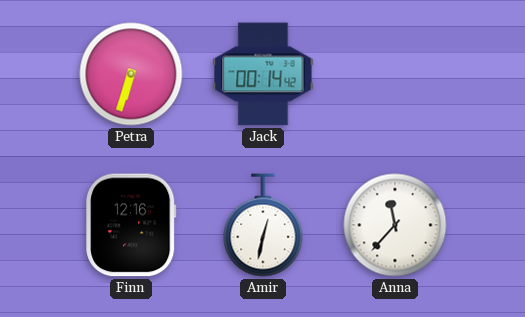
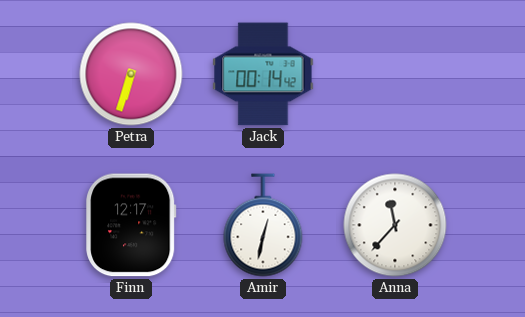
Finn: 12:16 -> 12:17
